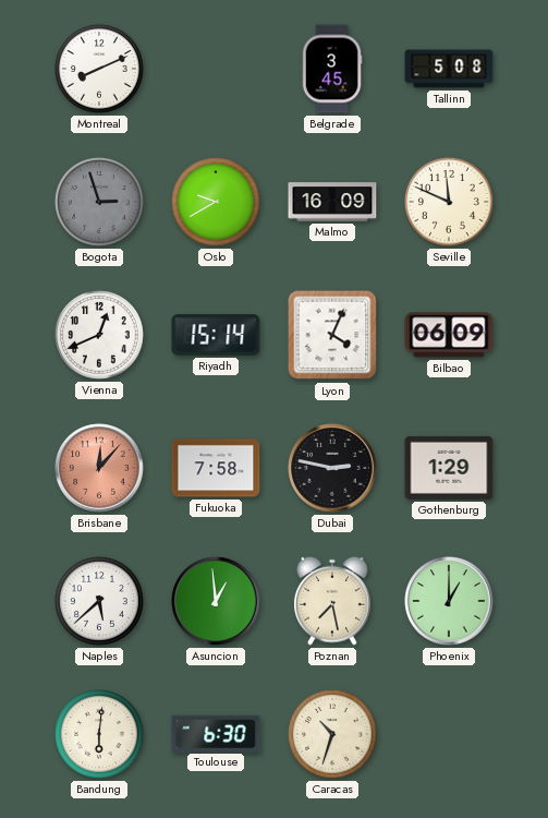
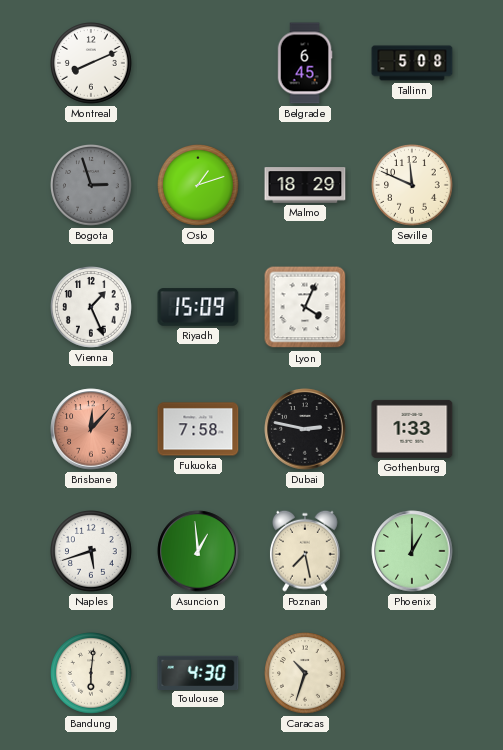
Belgrade: 3:45 -> 6:45
Oslo: 9:40 -> 1:12
Malmo: 16:09 -> 18:29
Vienna: 12:41 -> 1:26
Riyadh: 15:14 -> 15:09
Bilbao: 06:09 -> none
Gothenburg: 1:29 -> 1:33
Naples: 5:38 -> 5:42
Toulouse: 6:30 -> 4:30
